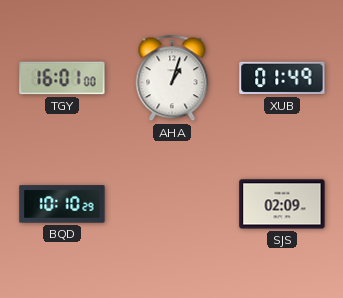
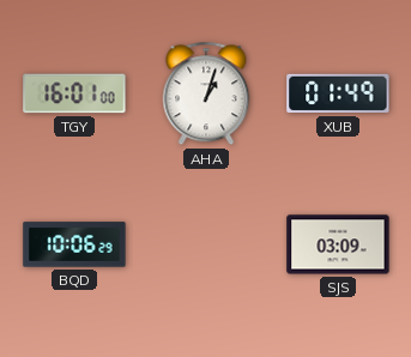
BQD: 10:10 -> 10:06
SJS: 02:09 -> 03:09
